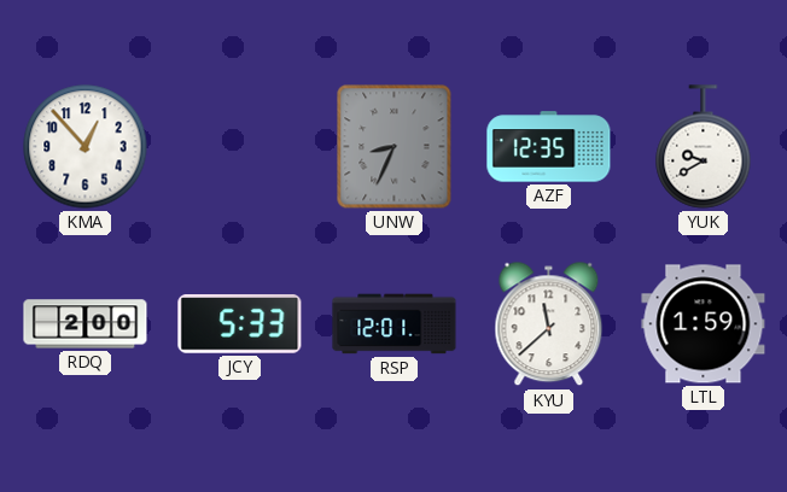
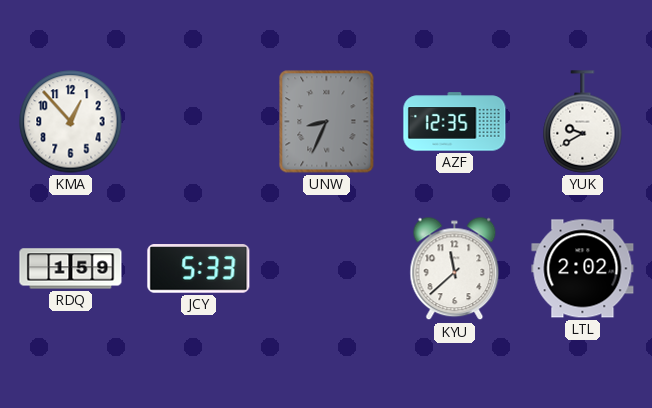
RDQ: 2:00 -> 1:59
RSP: 12:01 -> none
LTL: 1:59 -> 2:02
